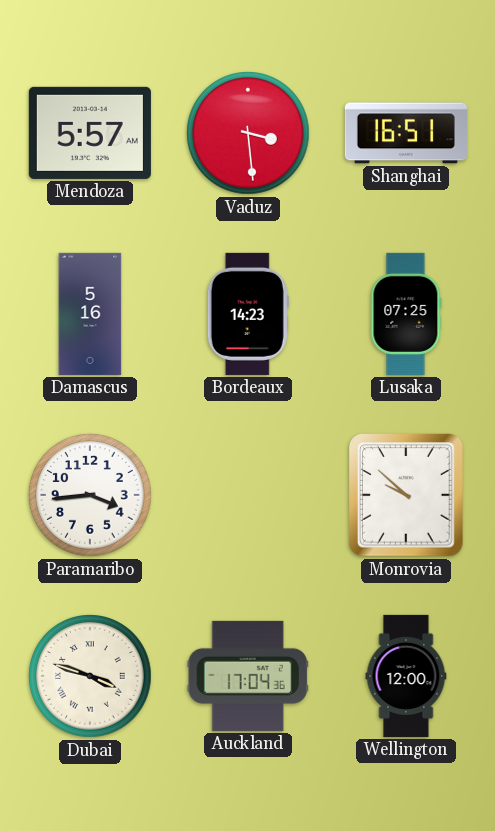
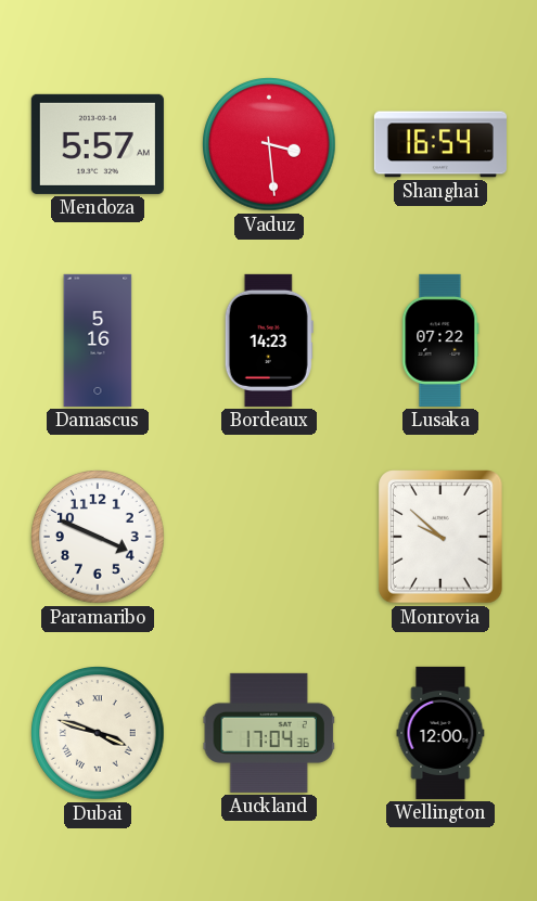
Shanghai: 16:51 -> 16:54
Lusaka: 07:25 -> 07:22
Paramaribo: 3:44 -> 3:49
